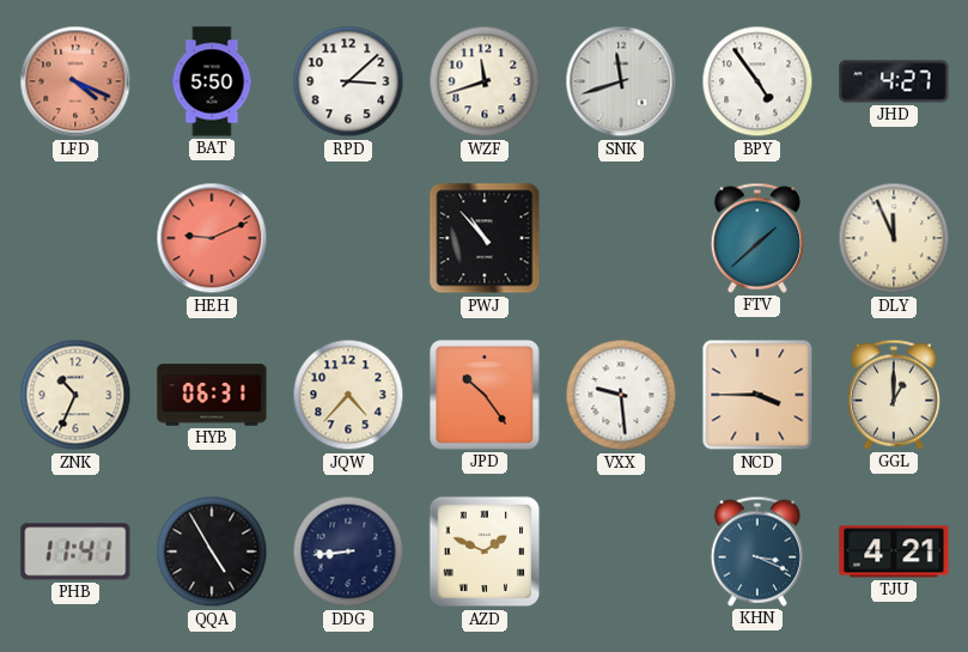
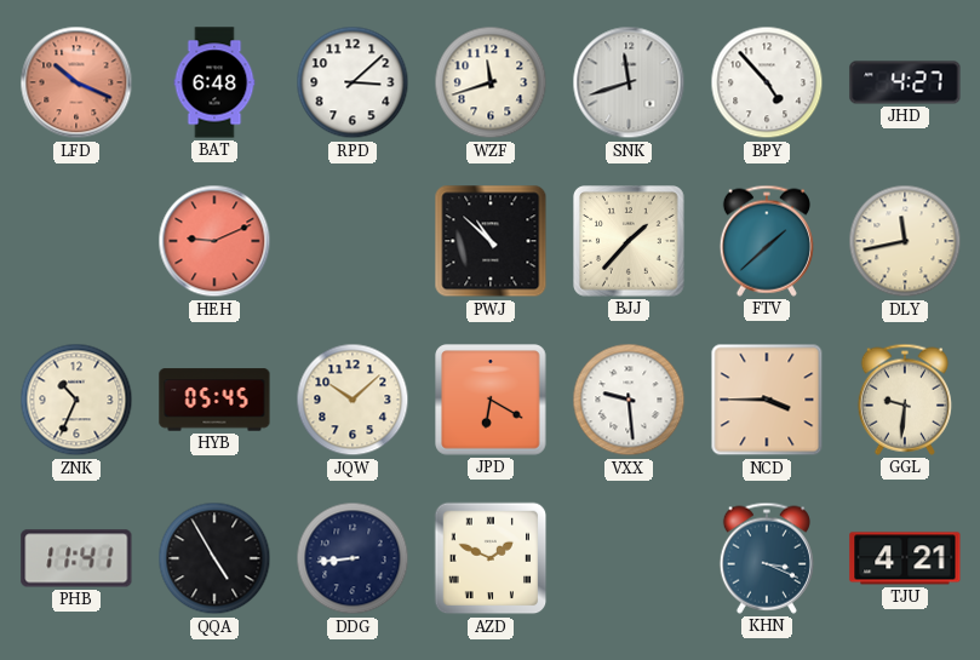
LFD: 4:19 -> 10:19
BAT: 5:50 -> 6:48
BPY: 4:54 -> 4:53
PWJ: 10:53 -> 10:52
BJJ: none -> 1:37
DLY: 11:56 -> 11:43
HYB: 06:31 -> 05:45
JQW: 4:37 -> 10:08
JPD: 10:24 -> 6:20
GGL: 1:00 -> 9:31
